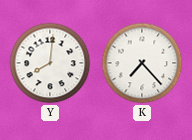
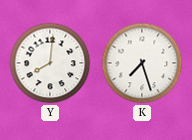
K: 7:23 -> 7:27
